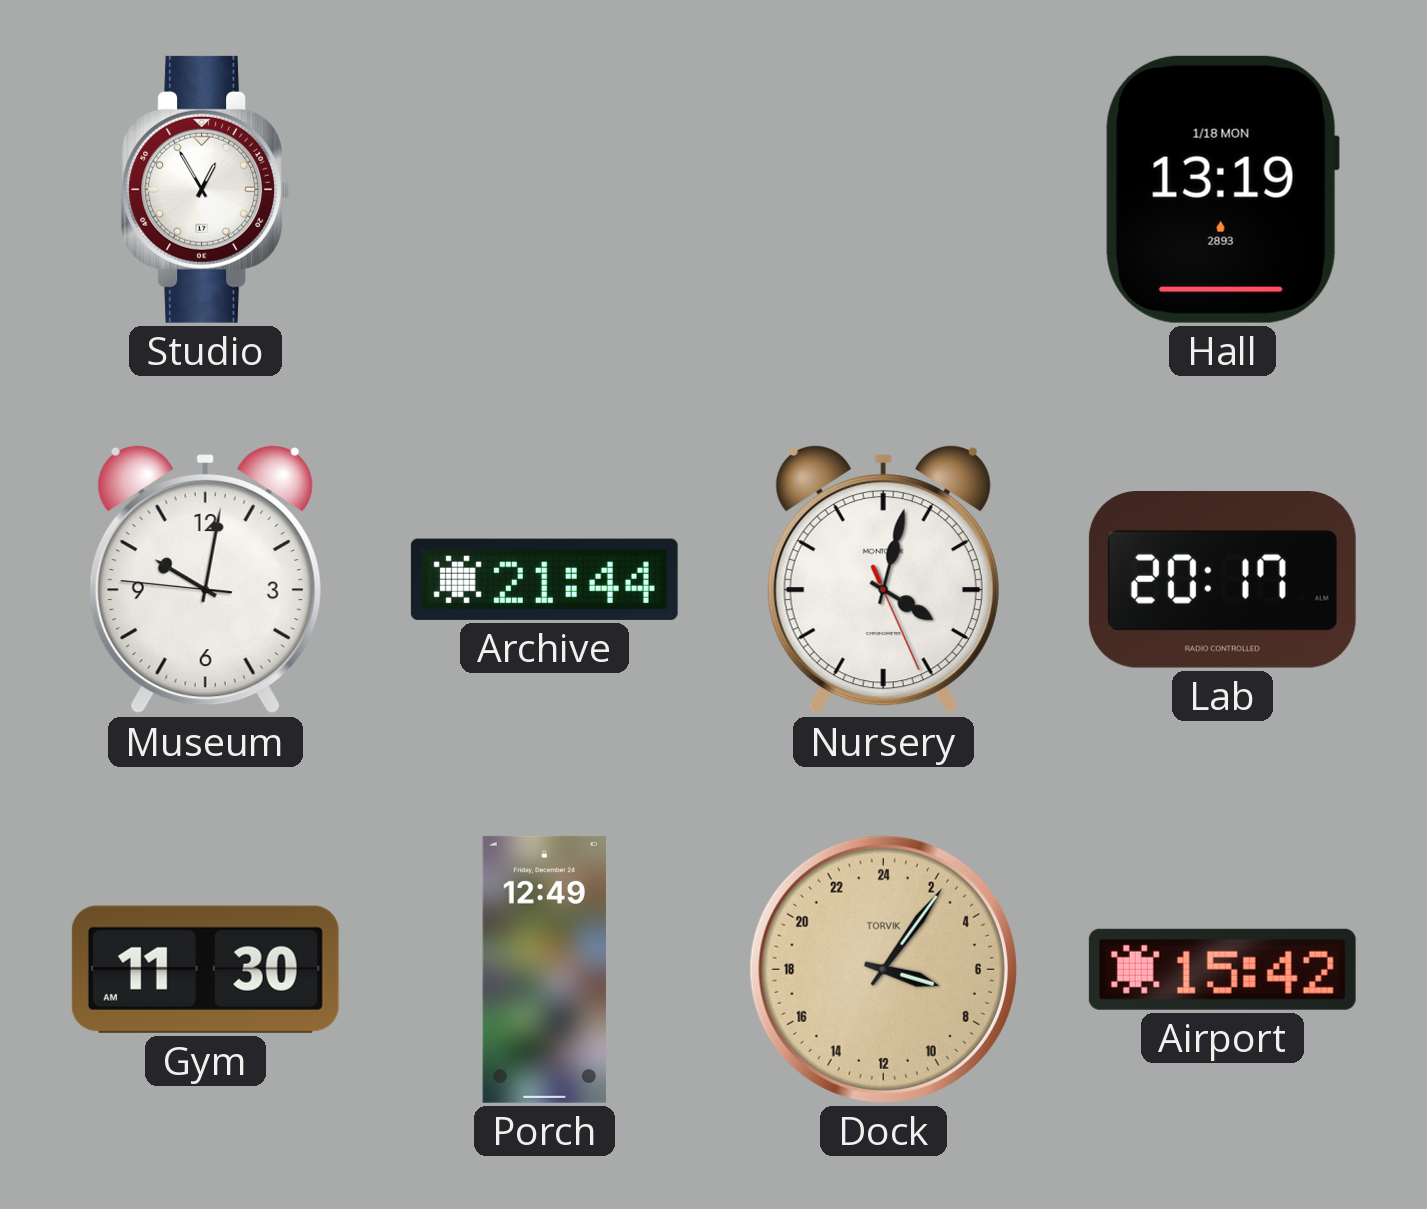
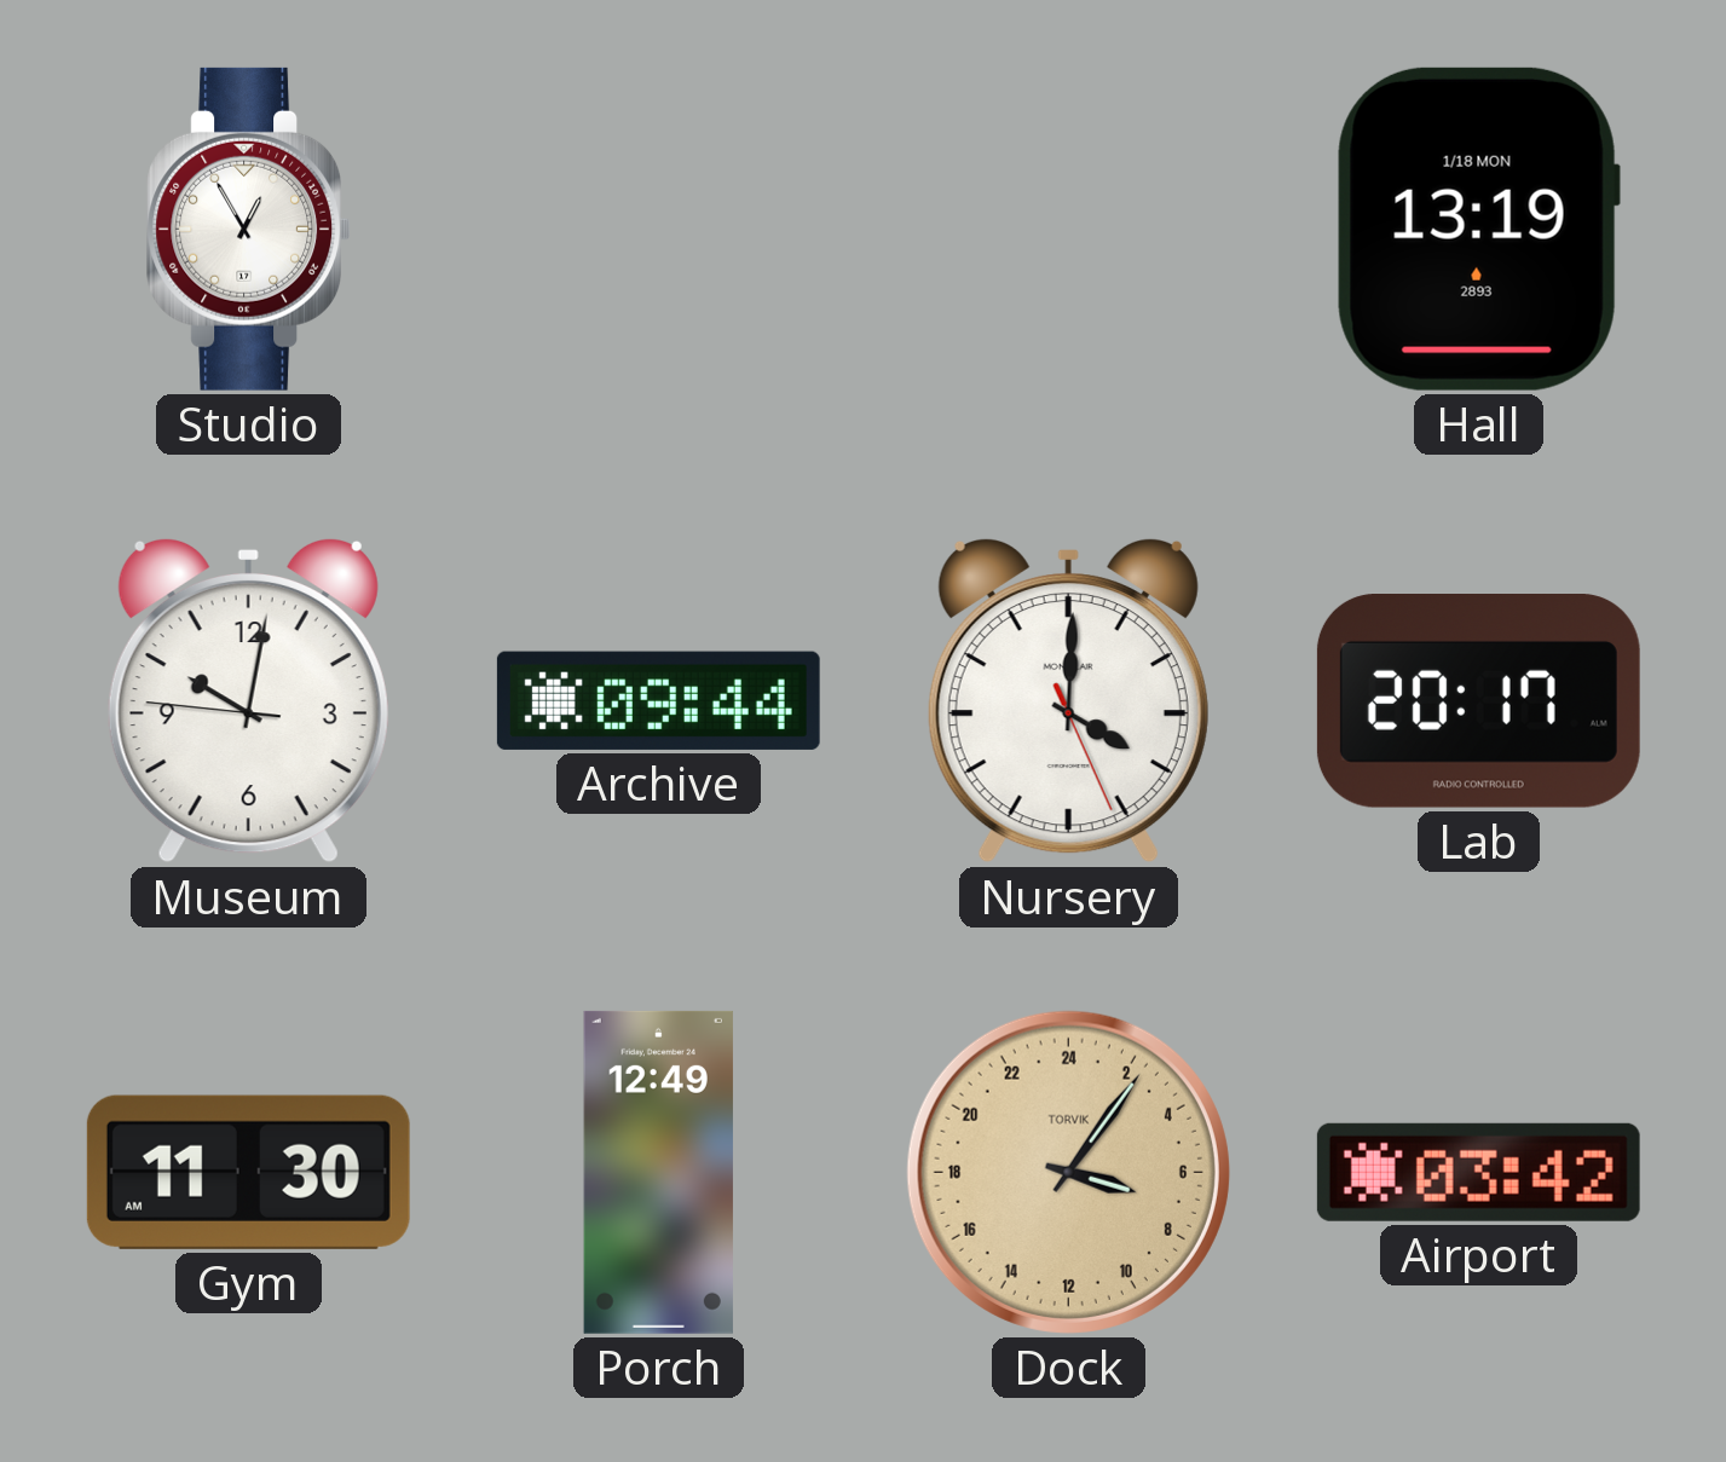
Archive: 21:44 -> 09:44
Nursery: 4:02 -> 4:00
Airport: 15:42 -> 03:42
